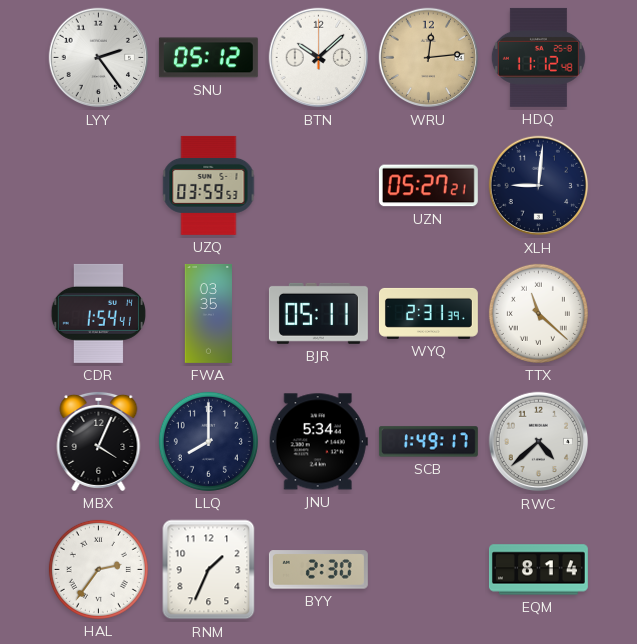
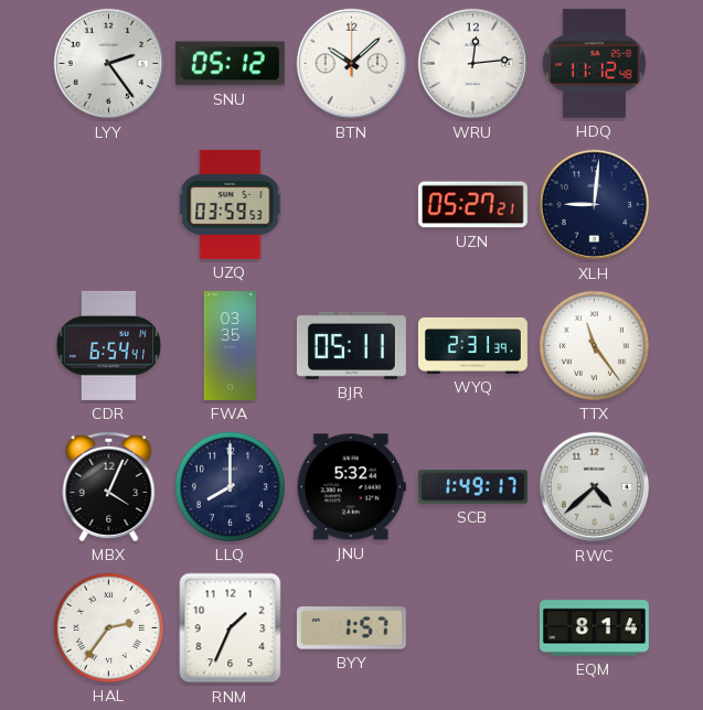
WRU dial: champagne -> white
CDR: 1:54 -> 6:54
TTX: 11:22 -> 11:24
JNU: 5:34 -> 5:32
BYY: 2:30 -> 1:57
